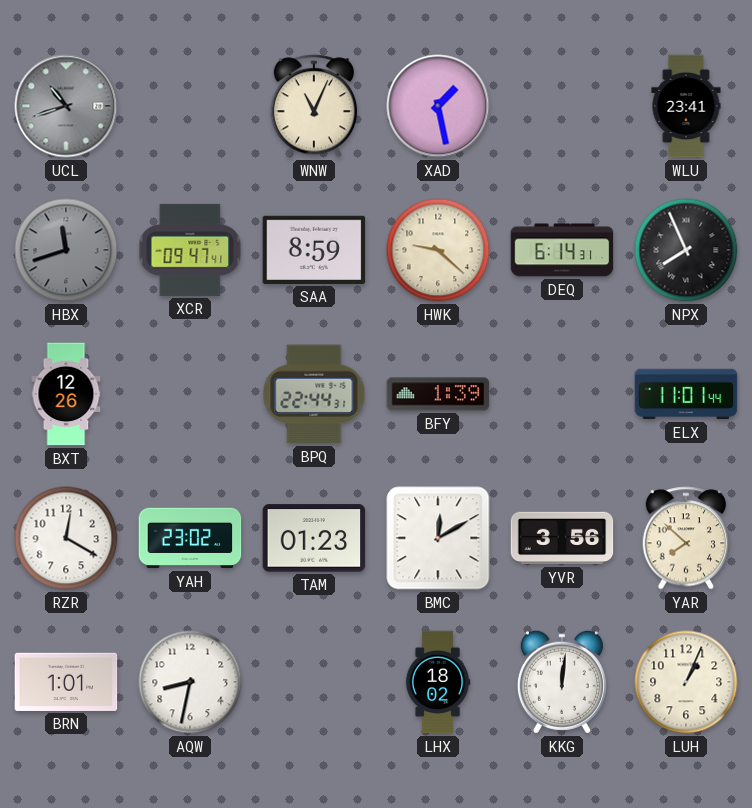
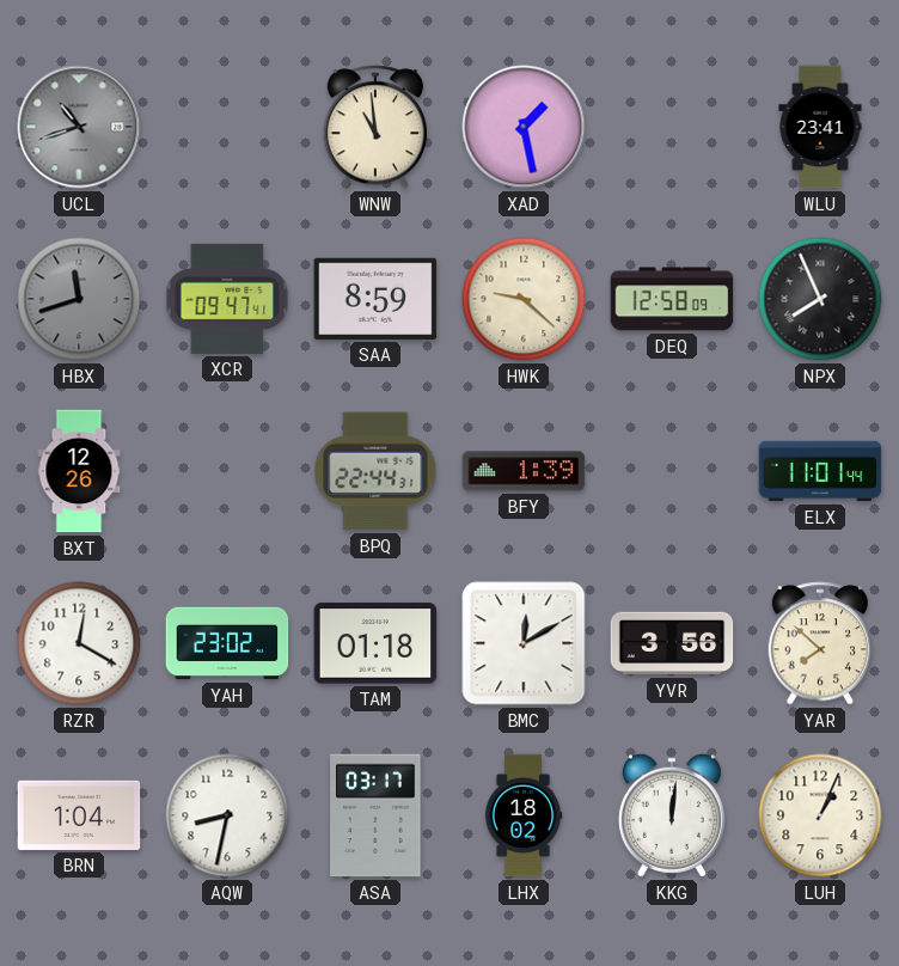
WNW: 11:04 -> 10:59
DEQ: 6:14 -> 12:58
TAM: 01:23 -> 01:18
BRN: 1:01 -> 1:04
ASA: none -> 03:17
